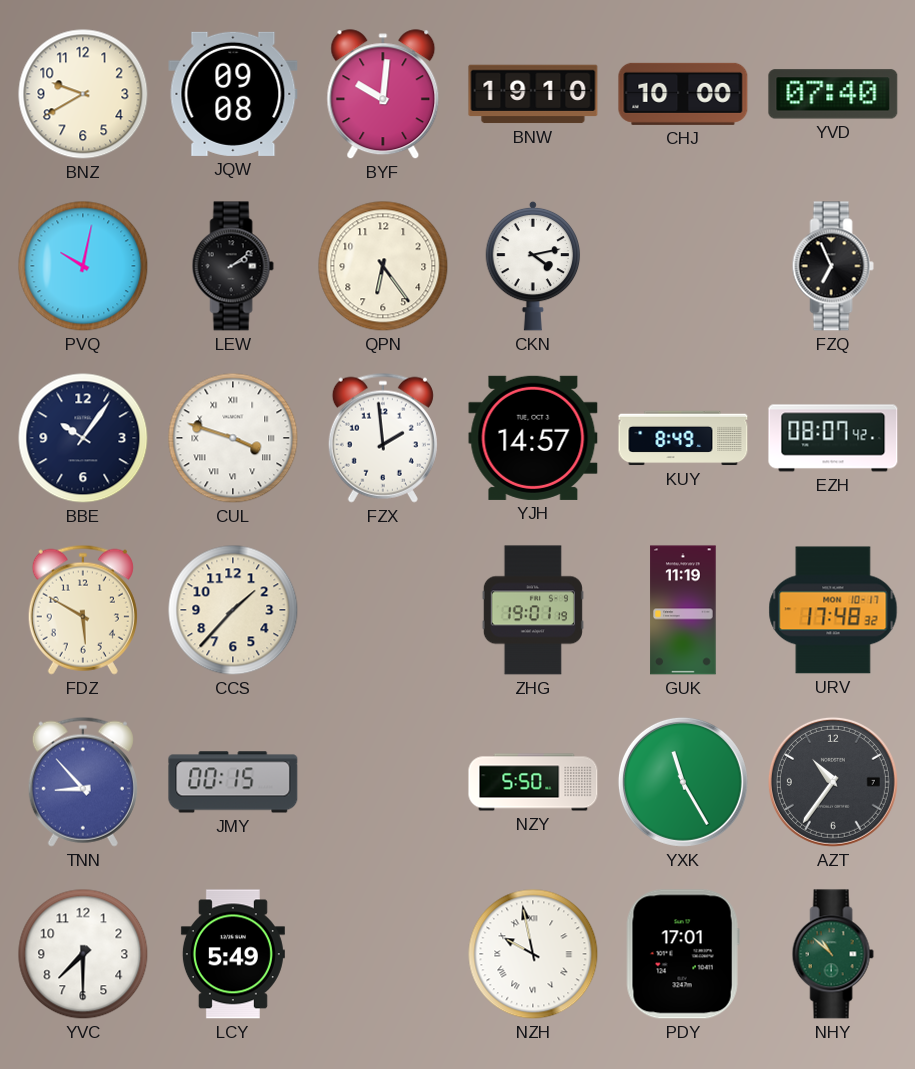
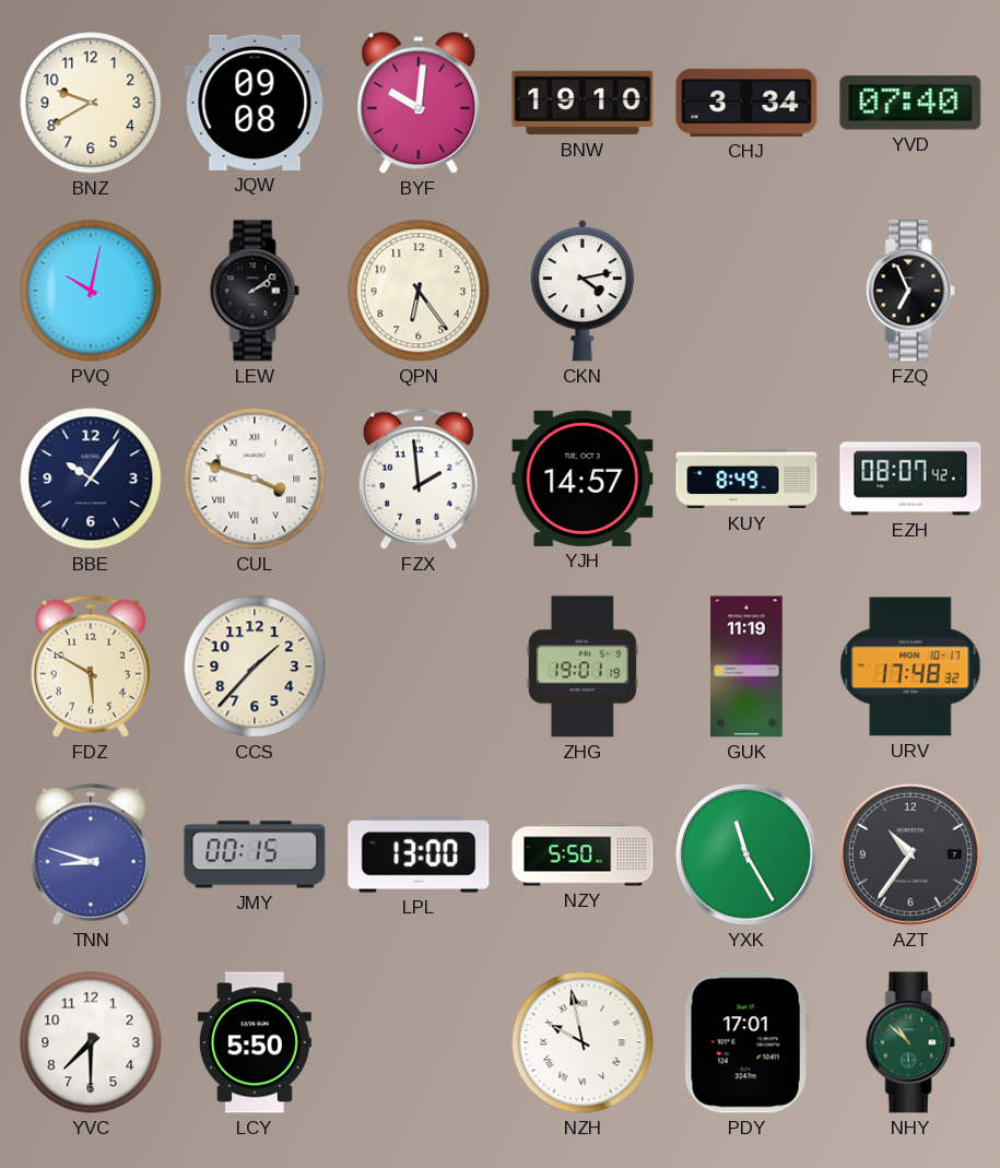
CHJ: 10:00 -> 3:34
TNN: 8:53 -> 8:48
LPL: none -> 13:00
LCY: 5:49 -> 5:50
